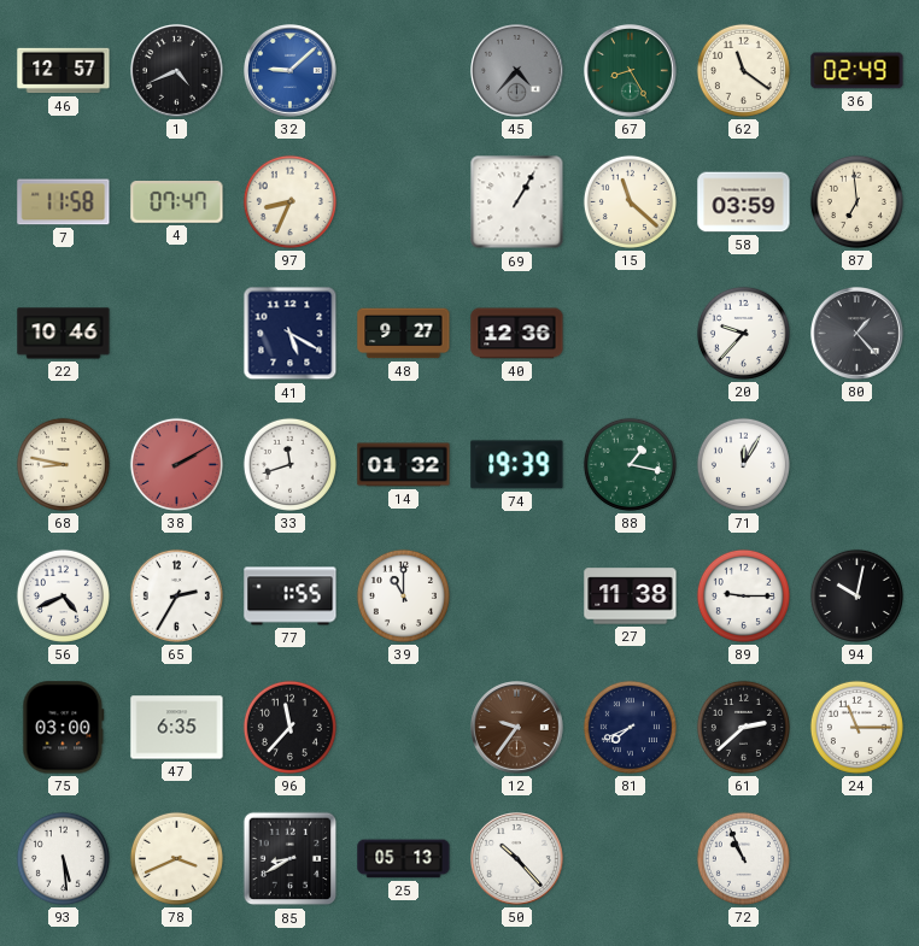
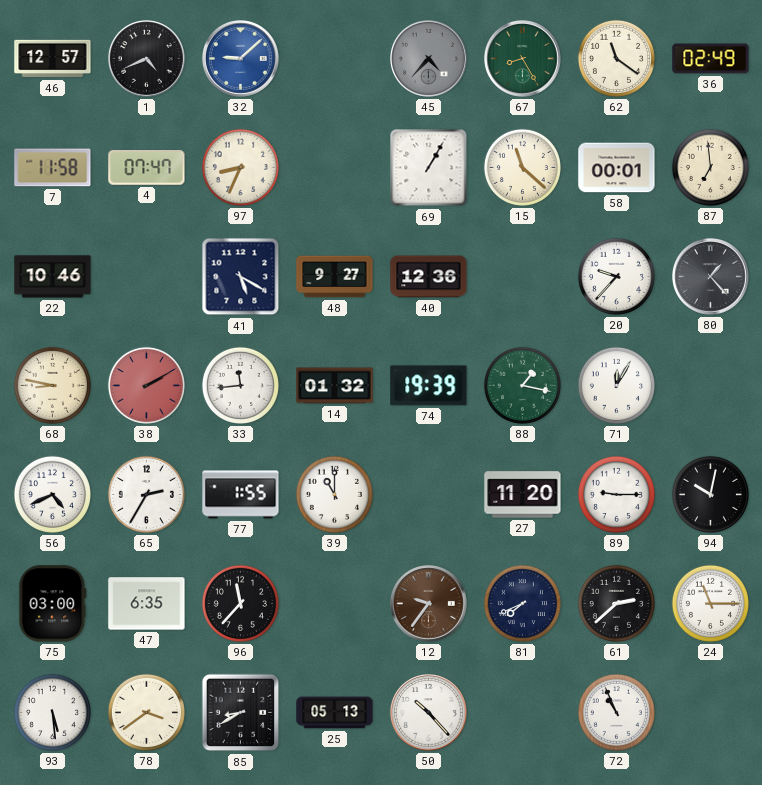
58: 03:59 -> 00:01
33: 11:42 -> 11:44
27: 11:38 -> 11:20
78: 3:41 -> 3:39
